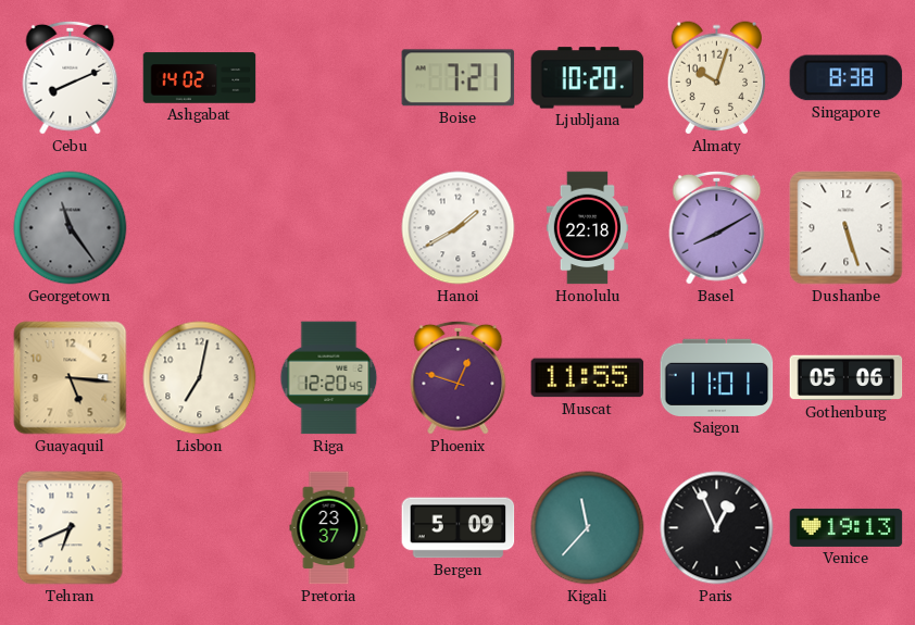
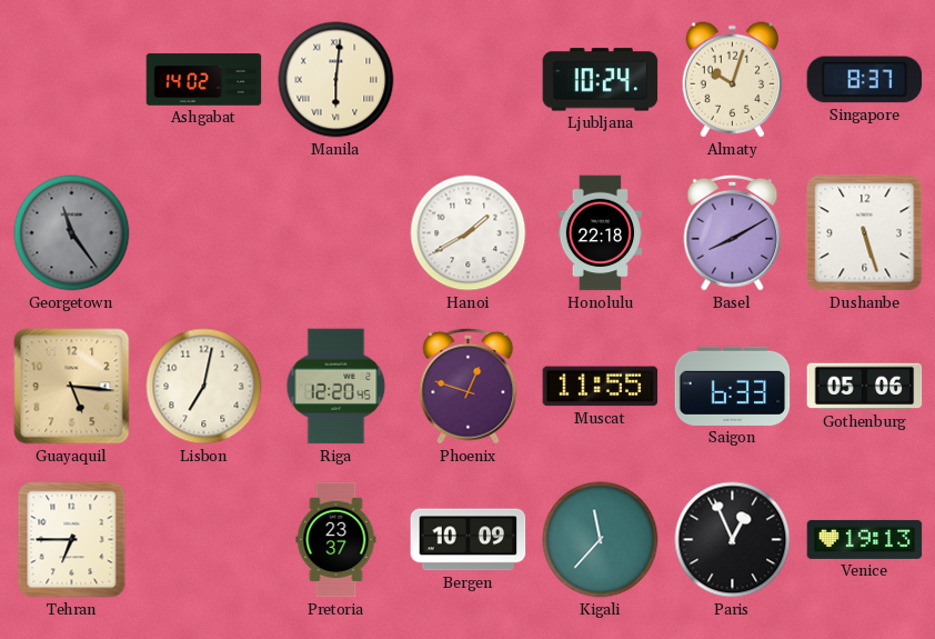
Cebu: 8:11 -> none
Manila: none -> 6:01
Boise: 7:21 -> none
Ljubljana: 10:20 -> 10:24
Singapore: 8:38 -> 8:37
Saigon: 11:01 -> 6:33
Tehran: 6:41 -> 6:45
Bergen: 5:09 -> 10:09
